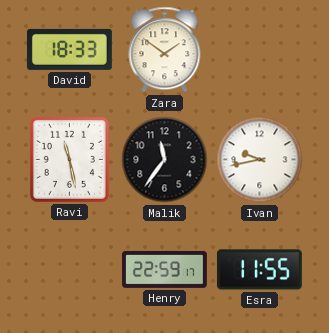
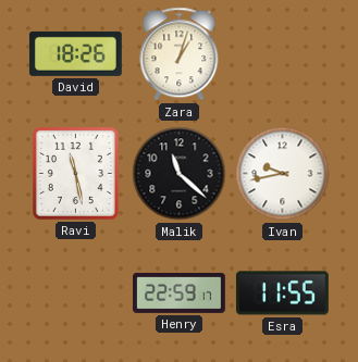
David: 18:33 -> 18:26
Zara: 1:51 -> 1:03
Malik: 11:36 -> 11:22
